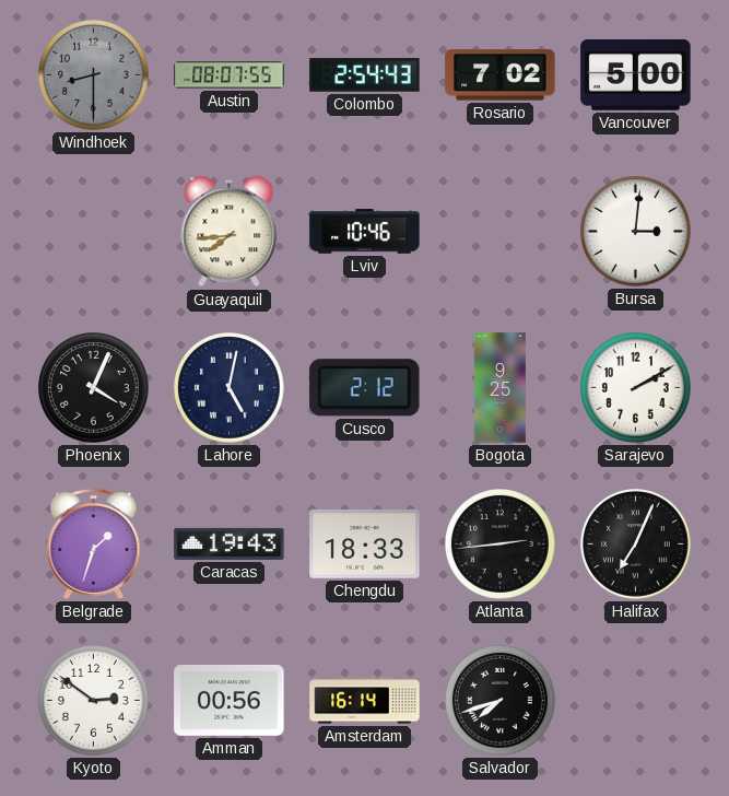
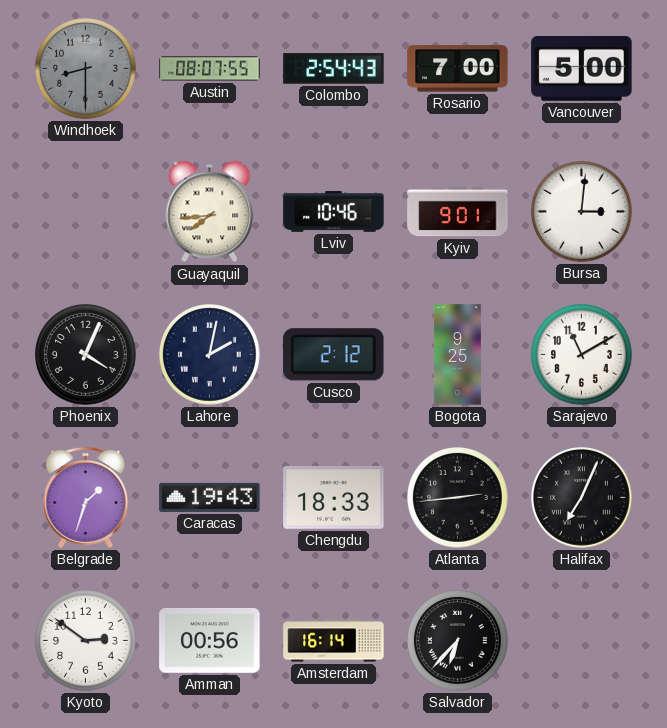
Rosario: 7:02 -> 7:00
Kyiv: none -> 9:01
Lahore: 5:02 -> 2:02
Sarajevo: 2:10 -> 11:10
Salvador: 7:42 -> 6:37
